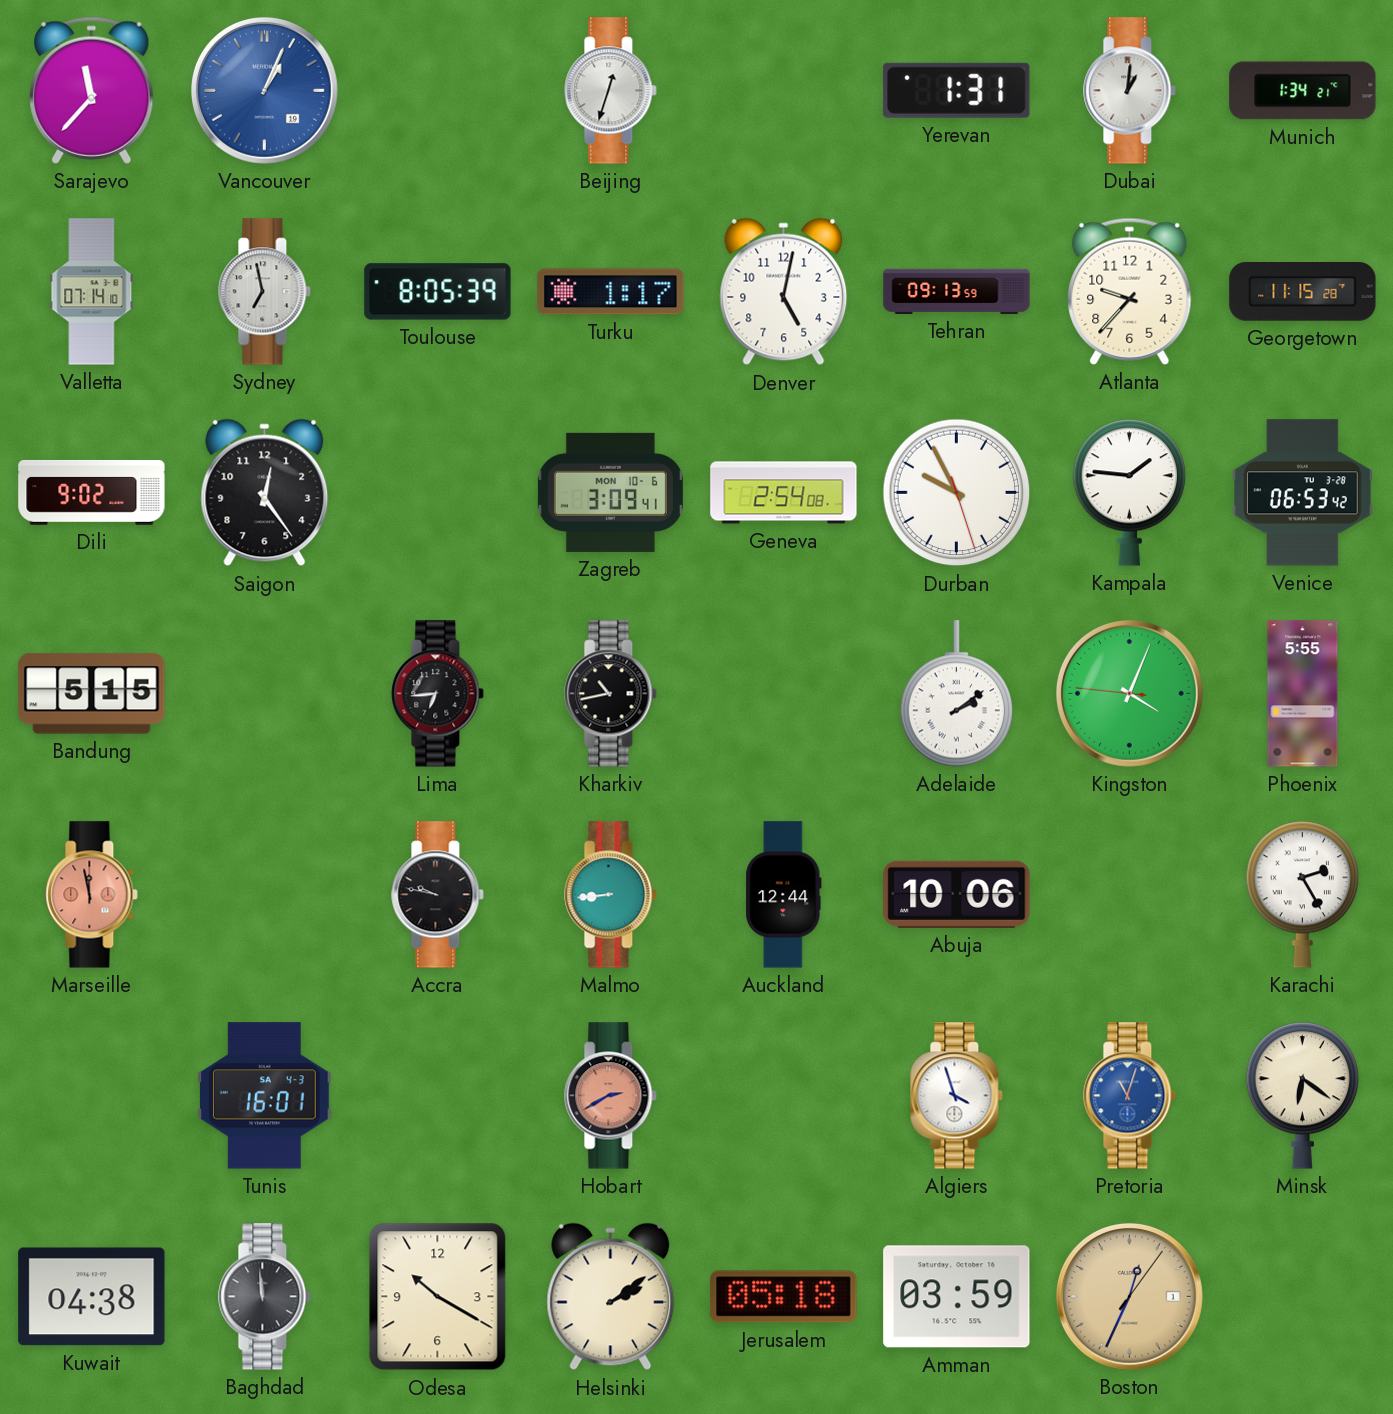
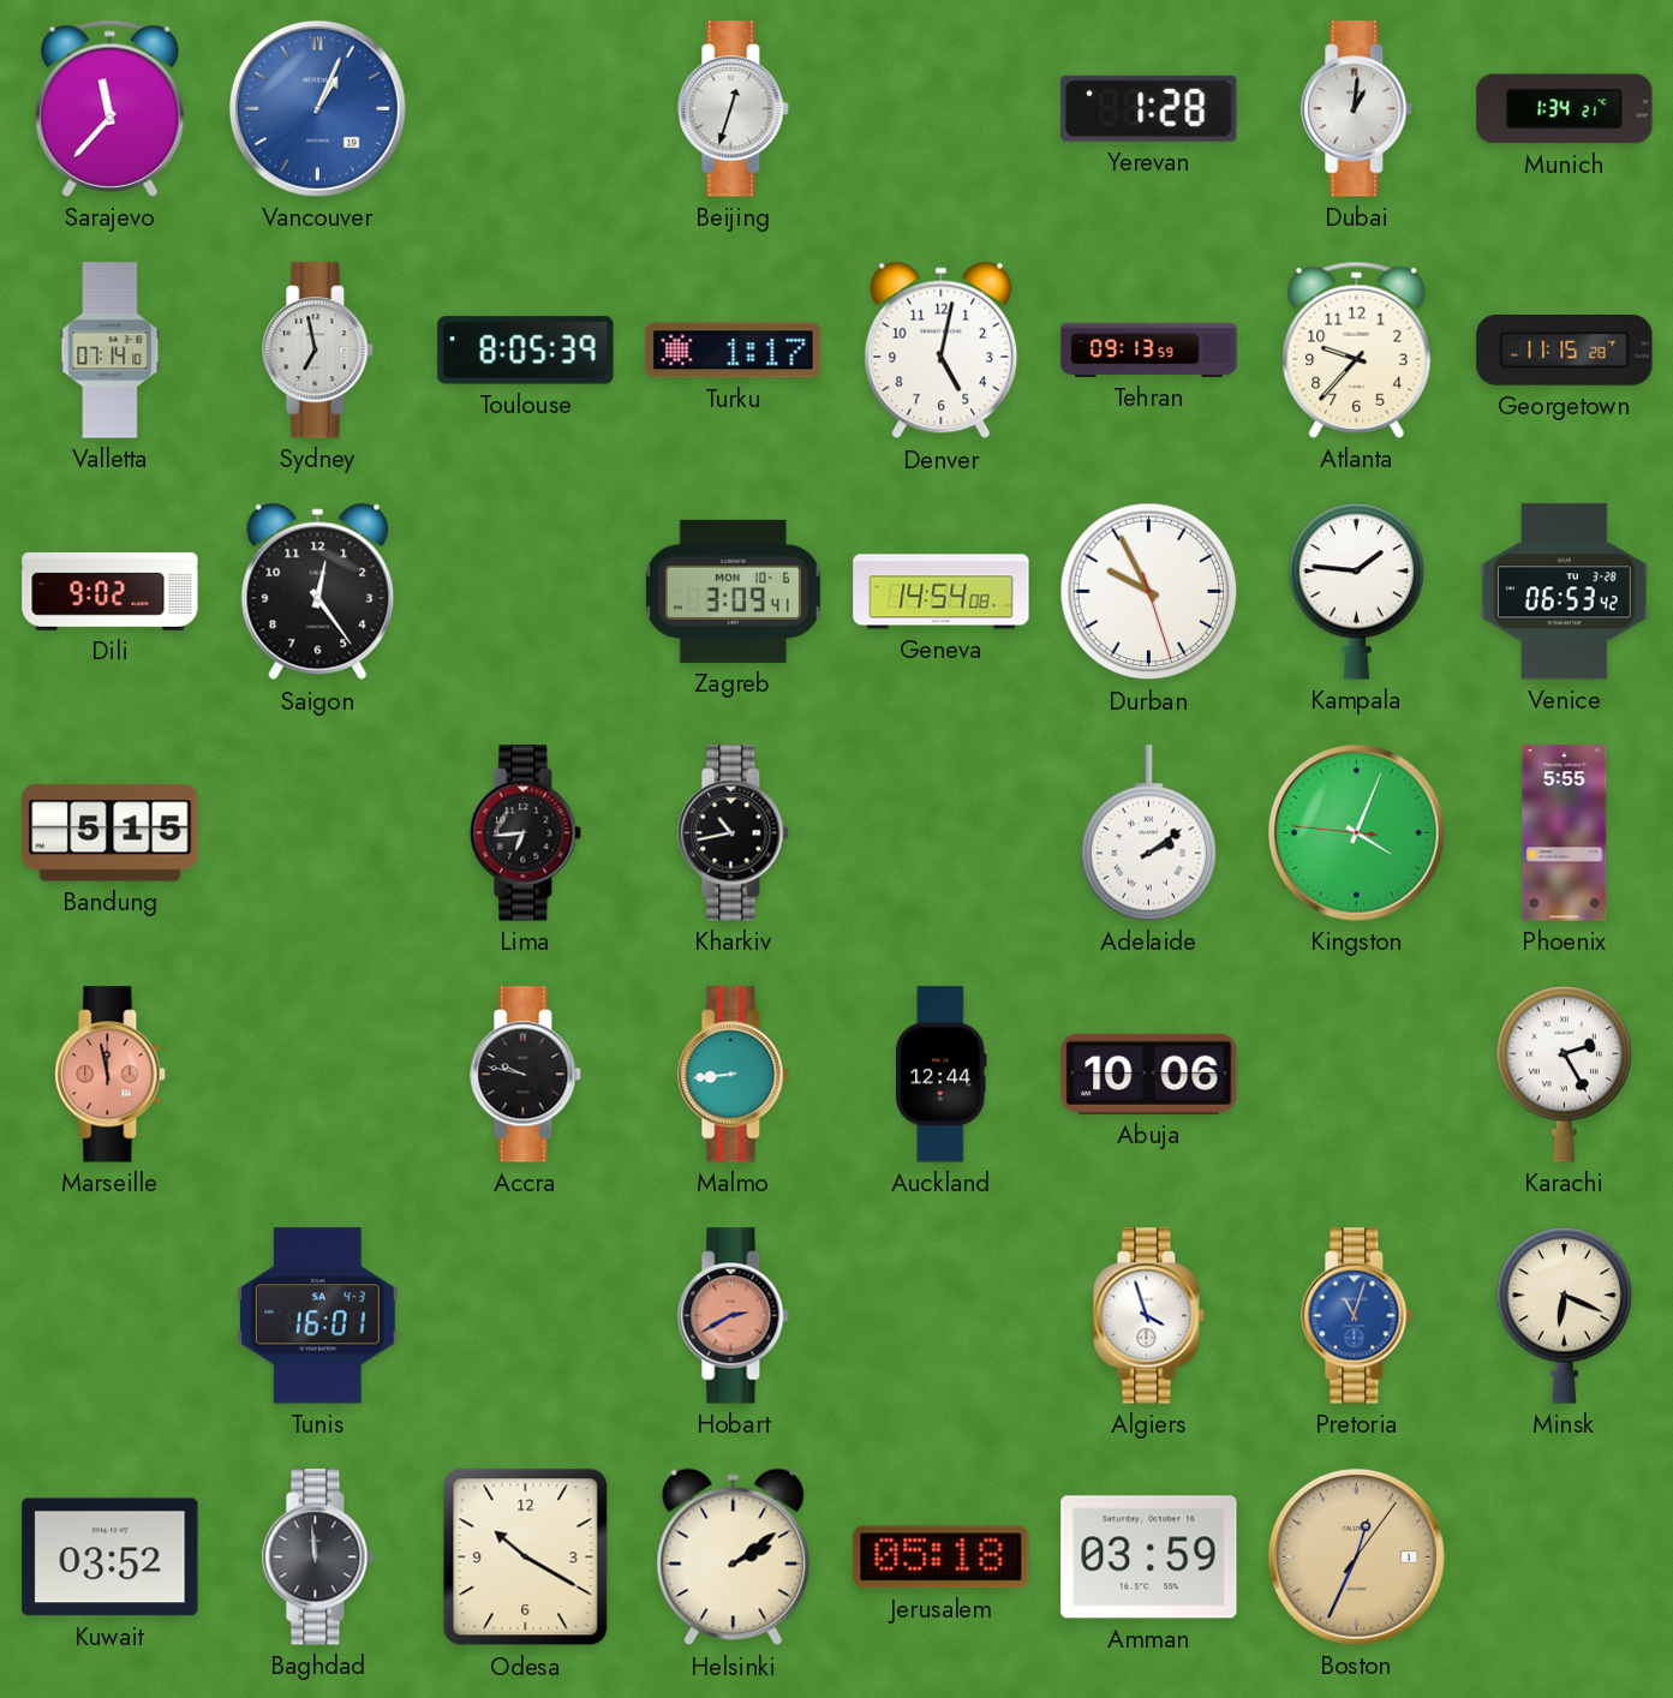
Yerevan: 1:31 -> 1:28
Geneva: 2:54 -> 14:54
Minsk: 6:21 -> 6:19
Kuwait: 04:38 -> 03:52
